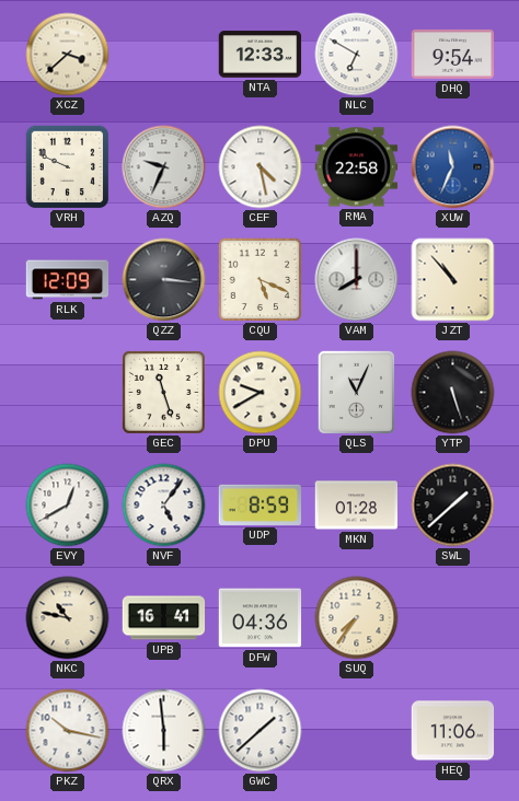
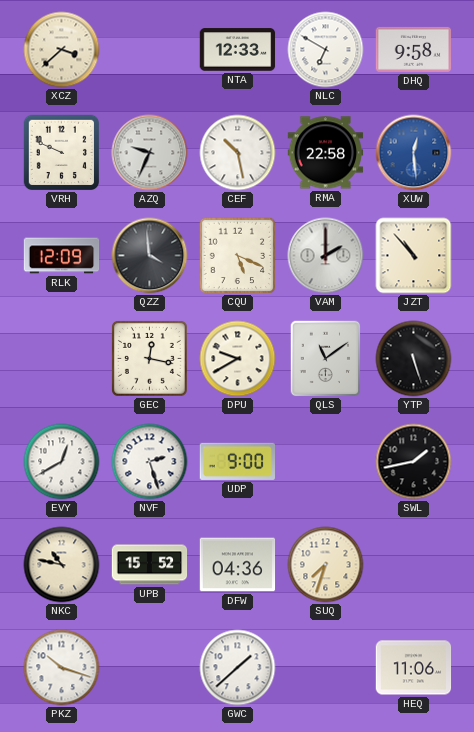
DHQ: 9:54 -> 9:58
CEF: 4:28 -> 10:28
XUW: 11:34 -> 12:29
QZZ: 3:16 -> 3:59
VAM: 8:00 -> 2:00
GEC: 11:27 -> 12:17
QLS: 11:04 -> 11:09
NVF: 5:06 -> 2:27
UDP: 8:59 -> 9:00
MKN: 01:28 -> none
SWL: 1:38 -> 1:43
UPB: 16:41 -> 15:52
SUQ: 7:36 -> 7:33
PKZ: 10:17 -> 10:18
QRX: 5:59 -> none
